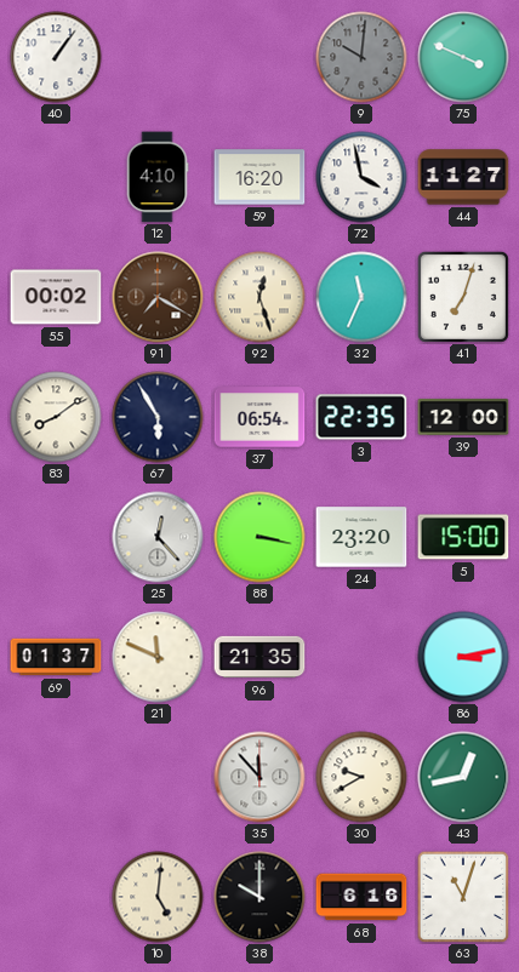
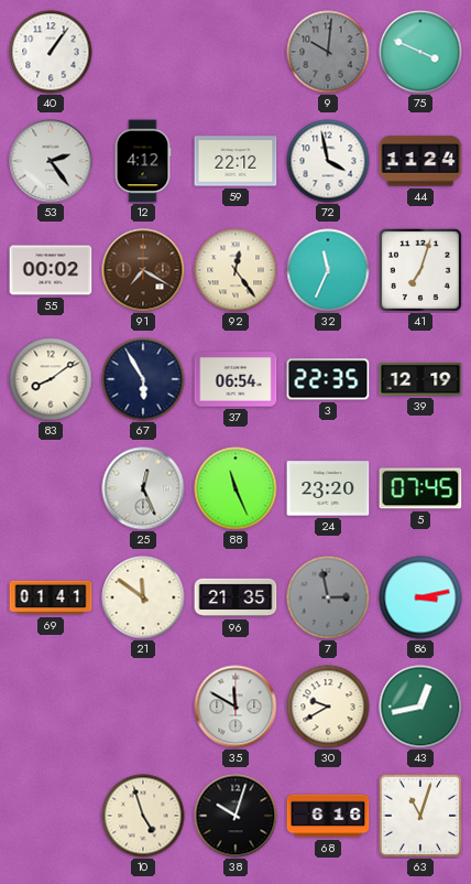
53: none -> 2:24
12: 4:10 -> 4:12
59: 16:20 -> 22:12
44: 11:27 -> 11:24
92: 12:27 -> 12:24
39: 12:00 -> 12:19
25: 12:23 -> 12:26
88: 3:17 -> 11:26
5: 15:00 -> 07:45
69: 01:37 -> 01:41
21: 11:49 -> 11:51
7: none -> 2:58
35: 11:53 -> 11:50
10: 5:01 -> 4:57
38: 10:00 -> 10:03
